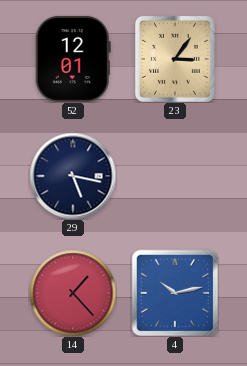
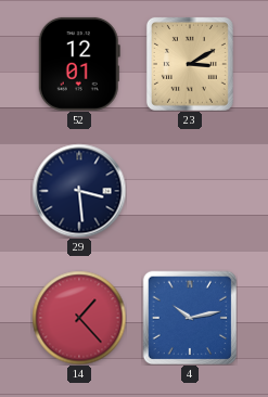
23: 3:06 -> 3:10
29: 5:17 -> 3:29
